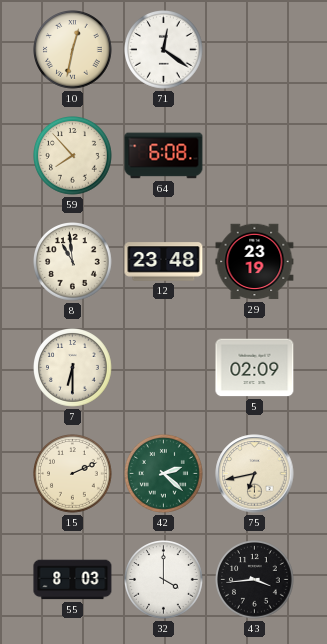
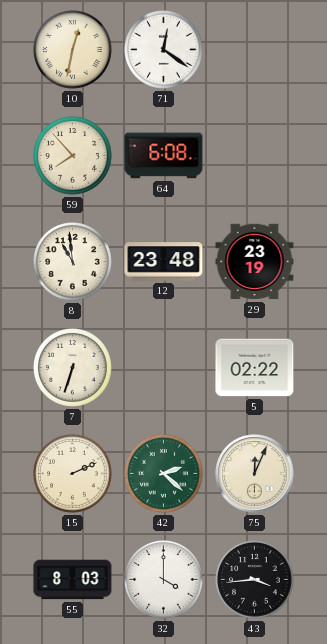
7: 6:30 -> 6:33
5: 02:09 -> 02:22
75: 6:43 -> 12:04
